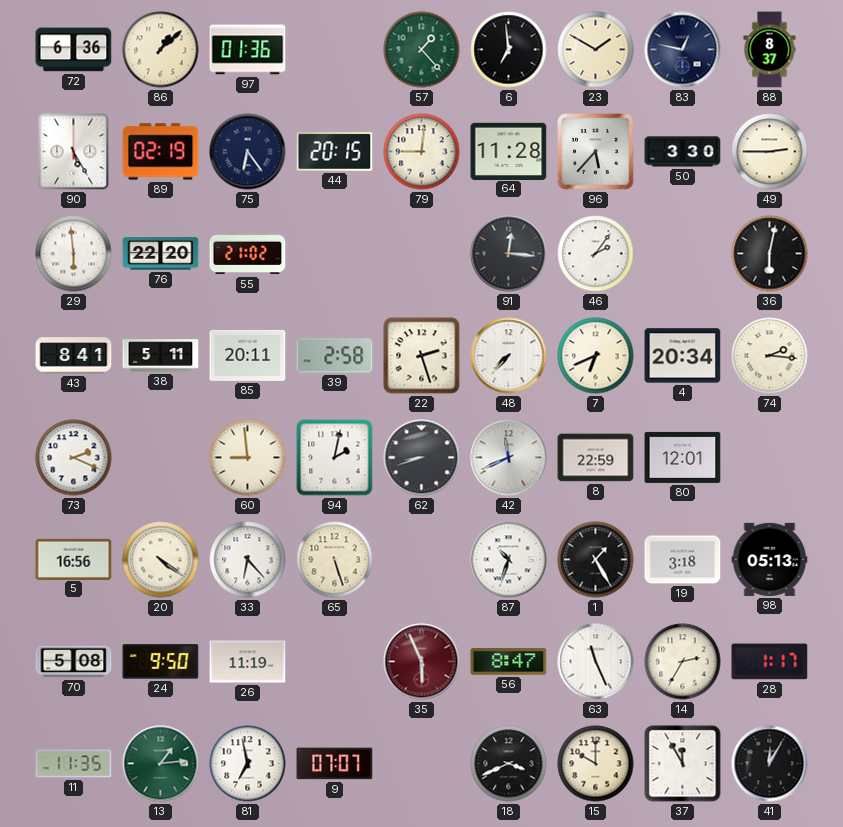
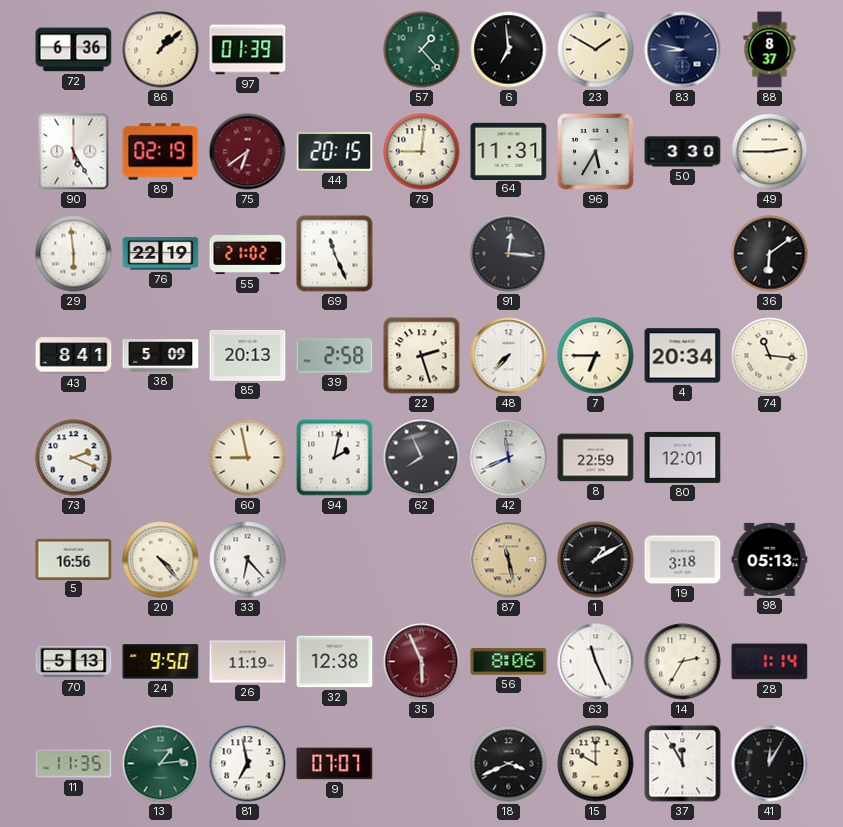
97: 01:36 -> 01:39
83: 12:47 -> 8:47
75: 6:24 -> 6:39
75 dial: navy -> burgundy
64: 11:28 -> 11:31
96: 5:37 -> 5:35
76: 22:20 -> 22:19
69: none -> 11:26
46: 2:06 -> none
36: 6:02 -> 6:09
38: 5:11 -> 5:09
85: 20:11 -> 20:13
7: 6:41 -> 6:45
74: 2:16 -> 11:16
60: 8:59 -> 8:58
62: 8:42 -> 7:56
20: 4:21 -> 4:23
65: 5:27 -> none
87: 10:33 -> 11:28
87 dial: white -> champagne
1: 1:25 -> 1:10
70: 5:08 -> 5:13
32: none -> 12:38
56: 8:47 -> 8:06
28: 1:17 -> 1:14
